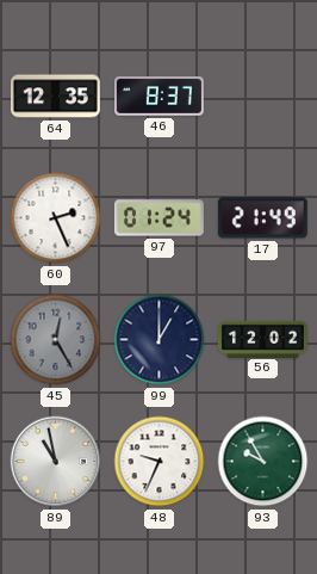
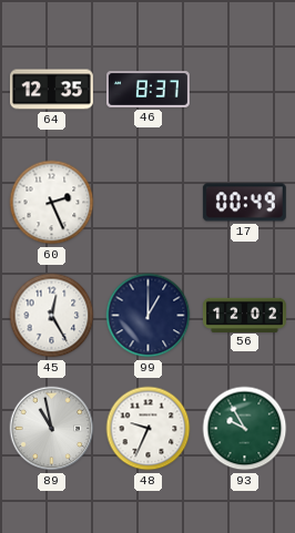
97: 01:24 -> none
17: 21:49 -> 00:49
45 dial: grey -> white
